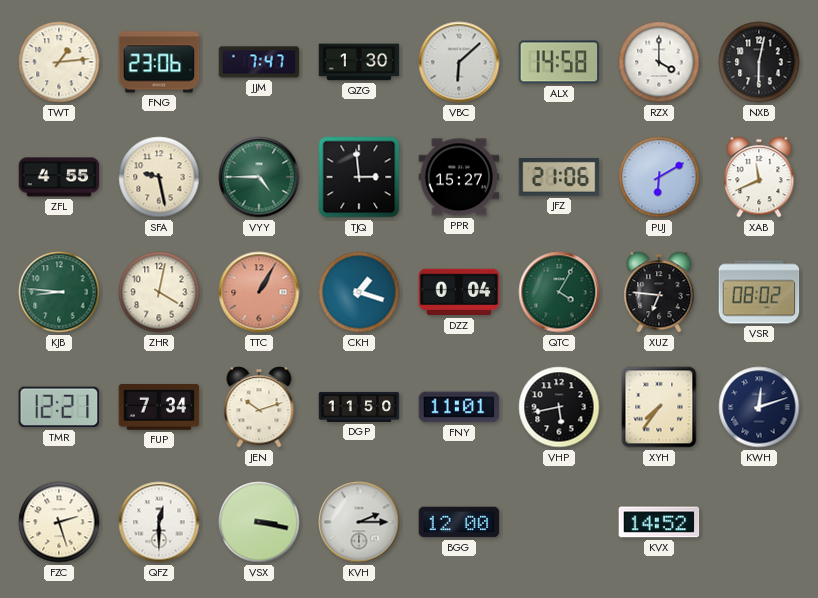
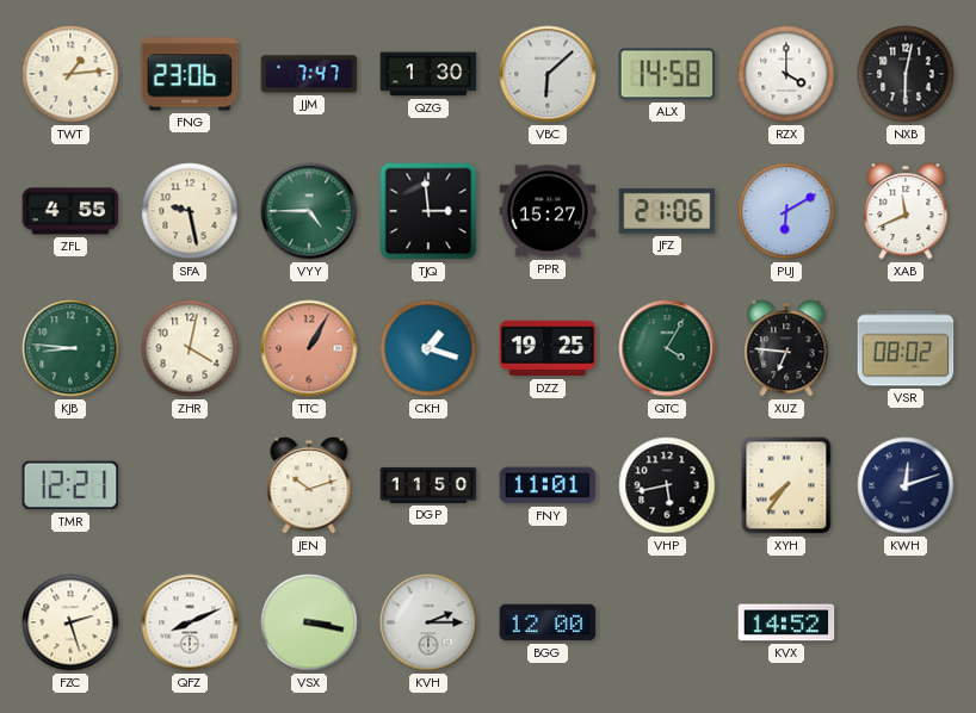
DZZ: 0:04 -> 19:25
FUP: 7:34 -> none
QFZ: 12:30 -> 8:11
